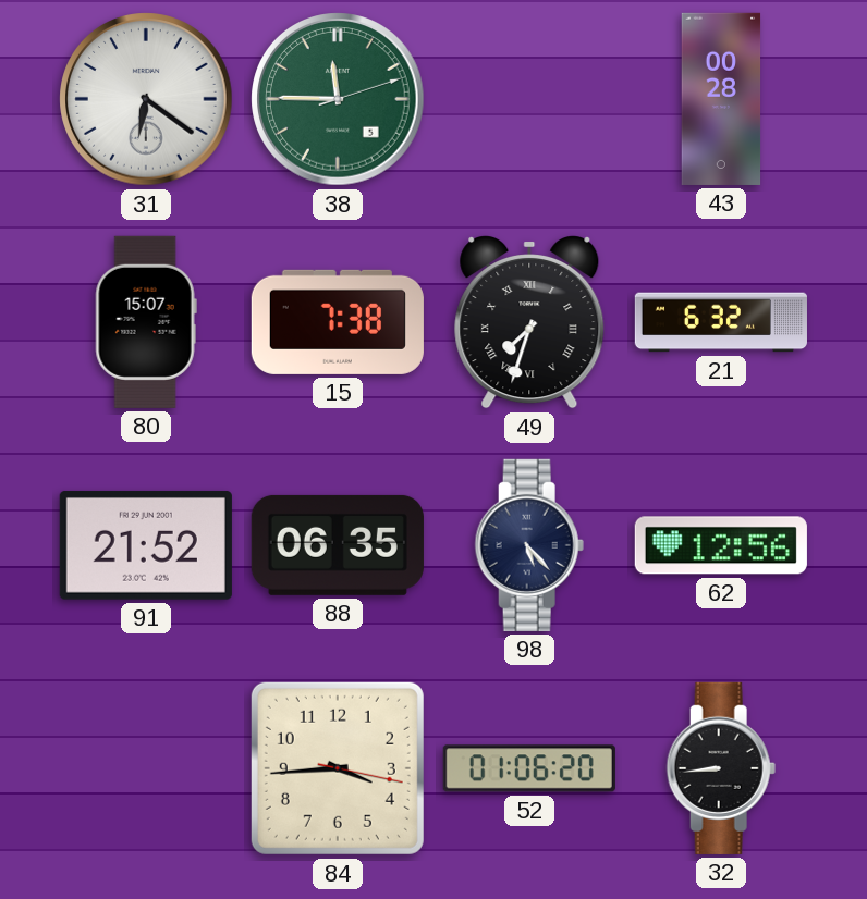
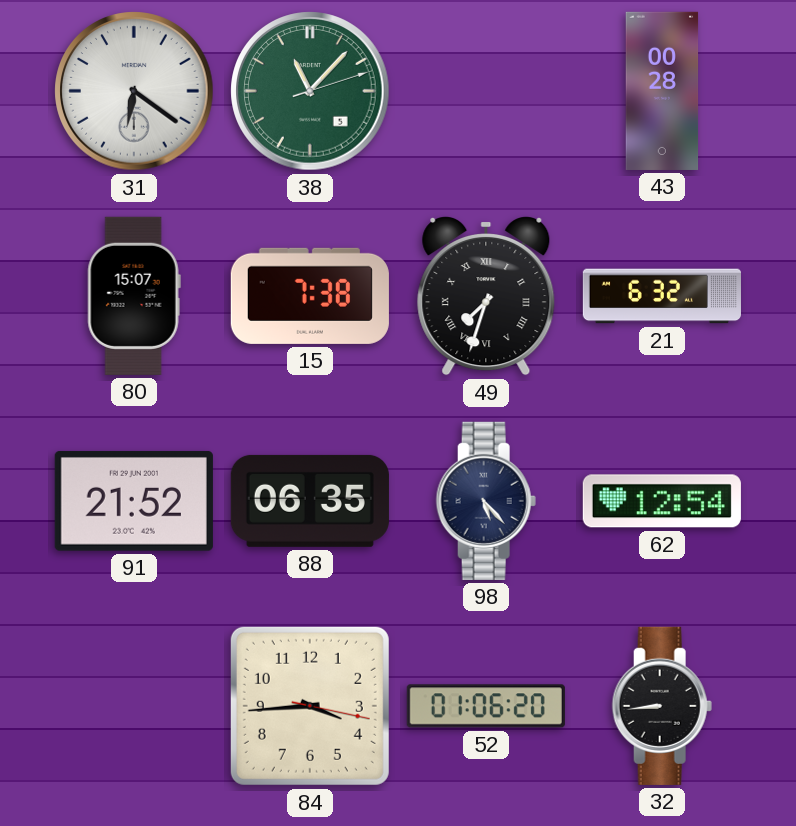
38: 11:45 -> 11:07
62: 12:56 -> 12:54
